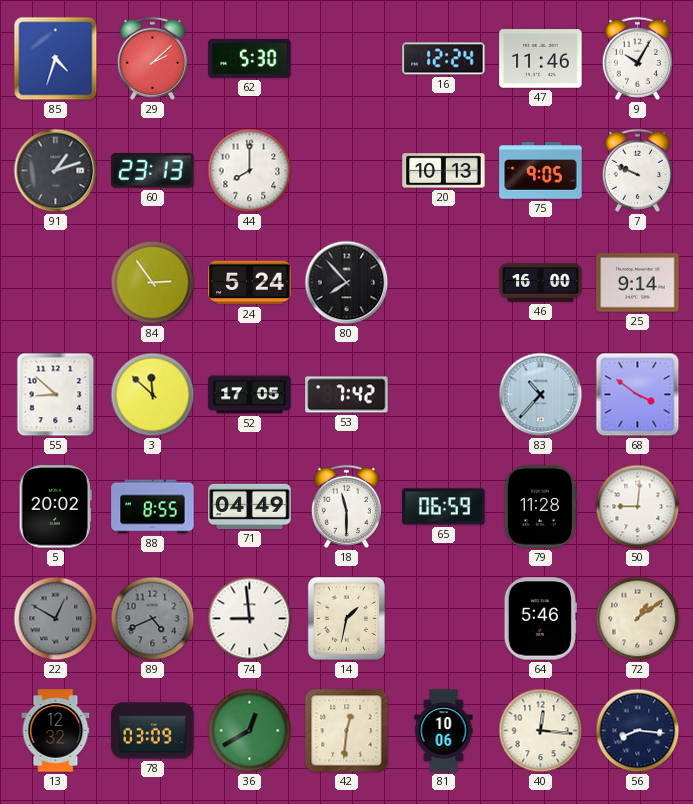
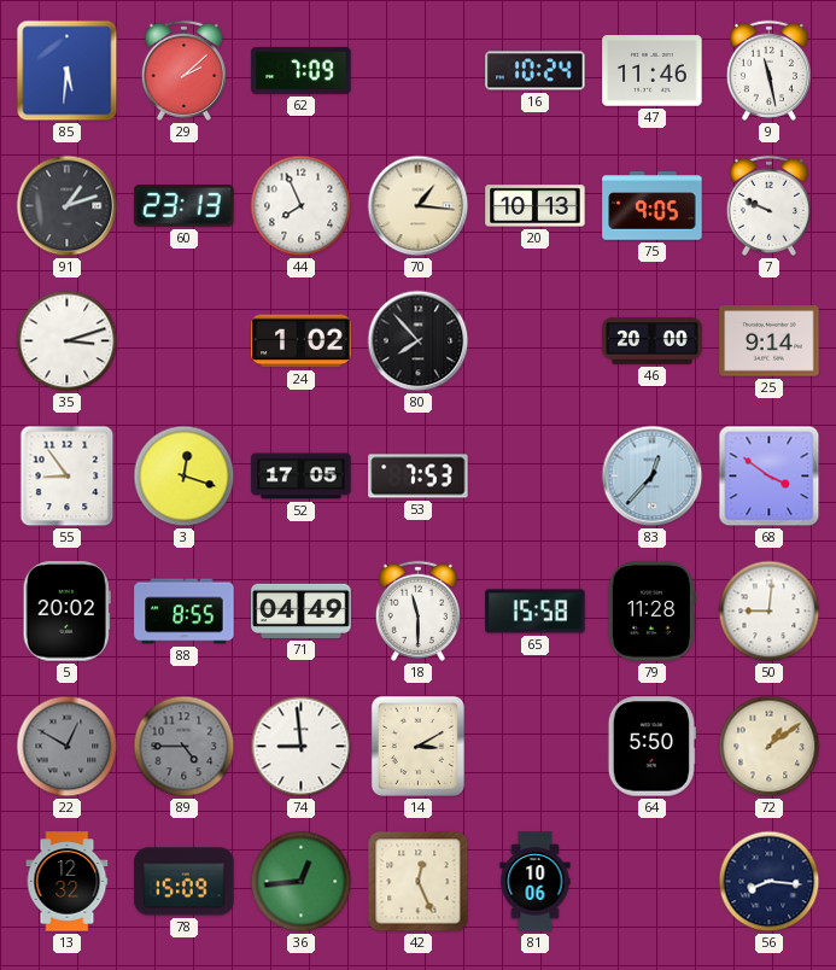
85: 4:33 -> 5:31
62: 5:30 -> 7:09
16: 12:24 -> 10:24
9: 10:05 -> 11:28
44: 8:00 -> 7:56
70: none -> 1:16
35: none -> 3:12
84: 2:54 -> none
24: 5:24 -> 1:02
46: 16:00 -> 20:00
55: 8:52 -> 8:54
3: 11:52 -> 12:18
53: 7:42 -> 7:53
83: 10:37 -> 12:37
65: 06:59 -> 15:58
89: 4:41 -> 4:45
14: 1:32 -> 3:10
64: 5:46 -> 5:50
78: 03:09 -> 15:09
36: 12:40 -> 12:44
42: 12:31 -> 12:26
40: 12:16 -> none
